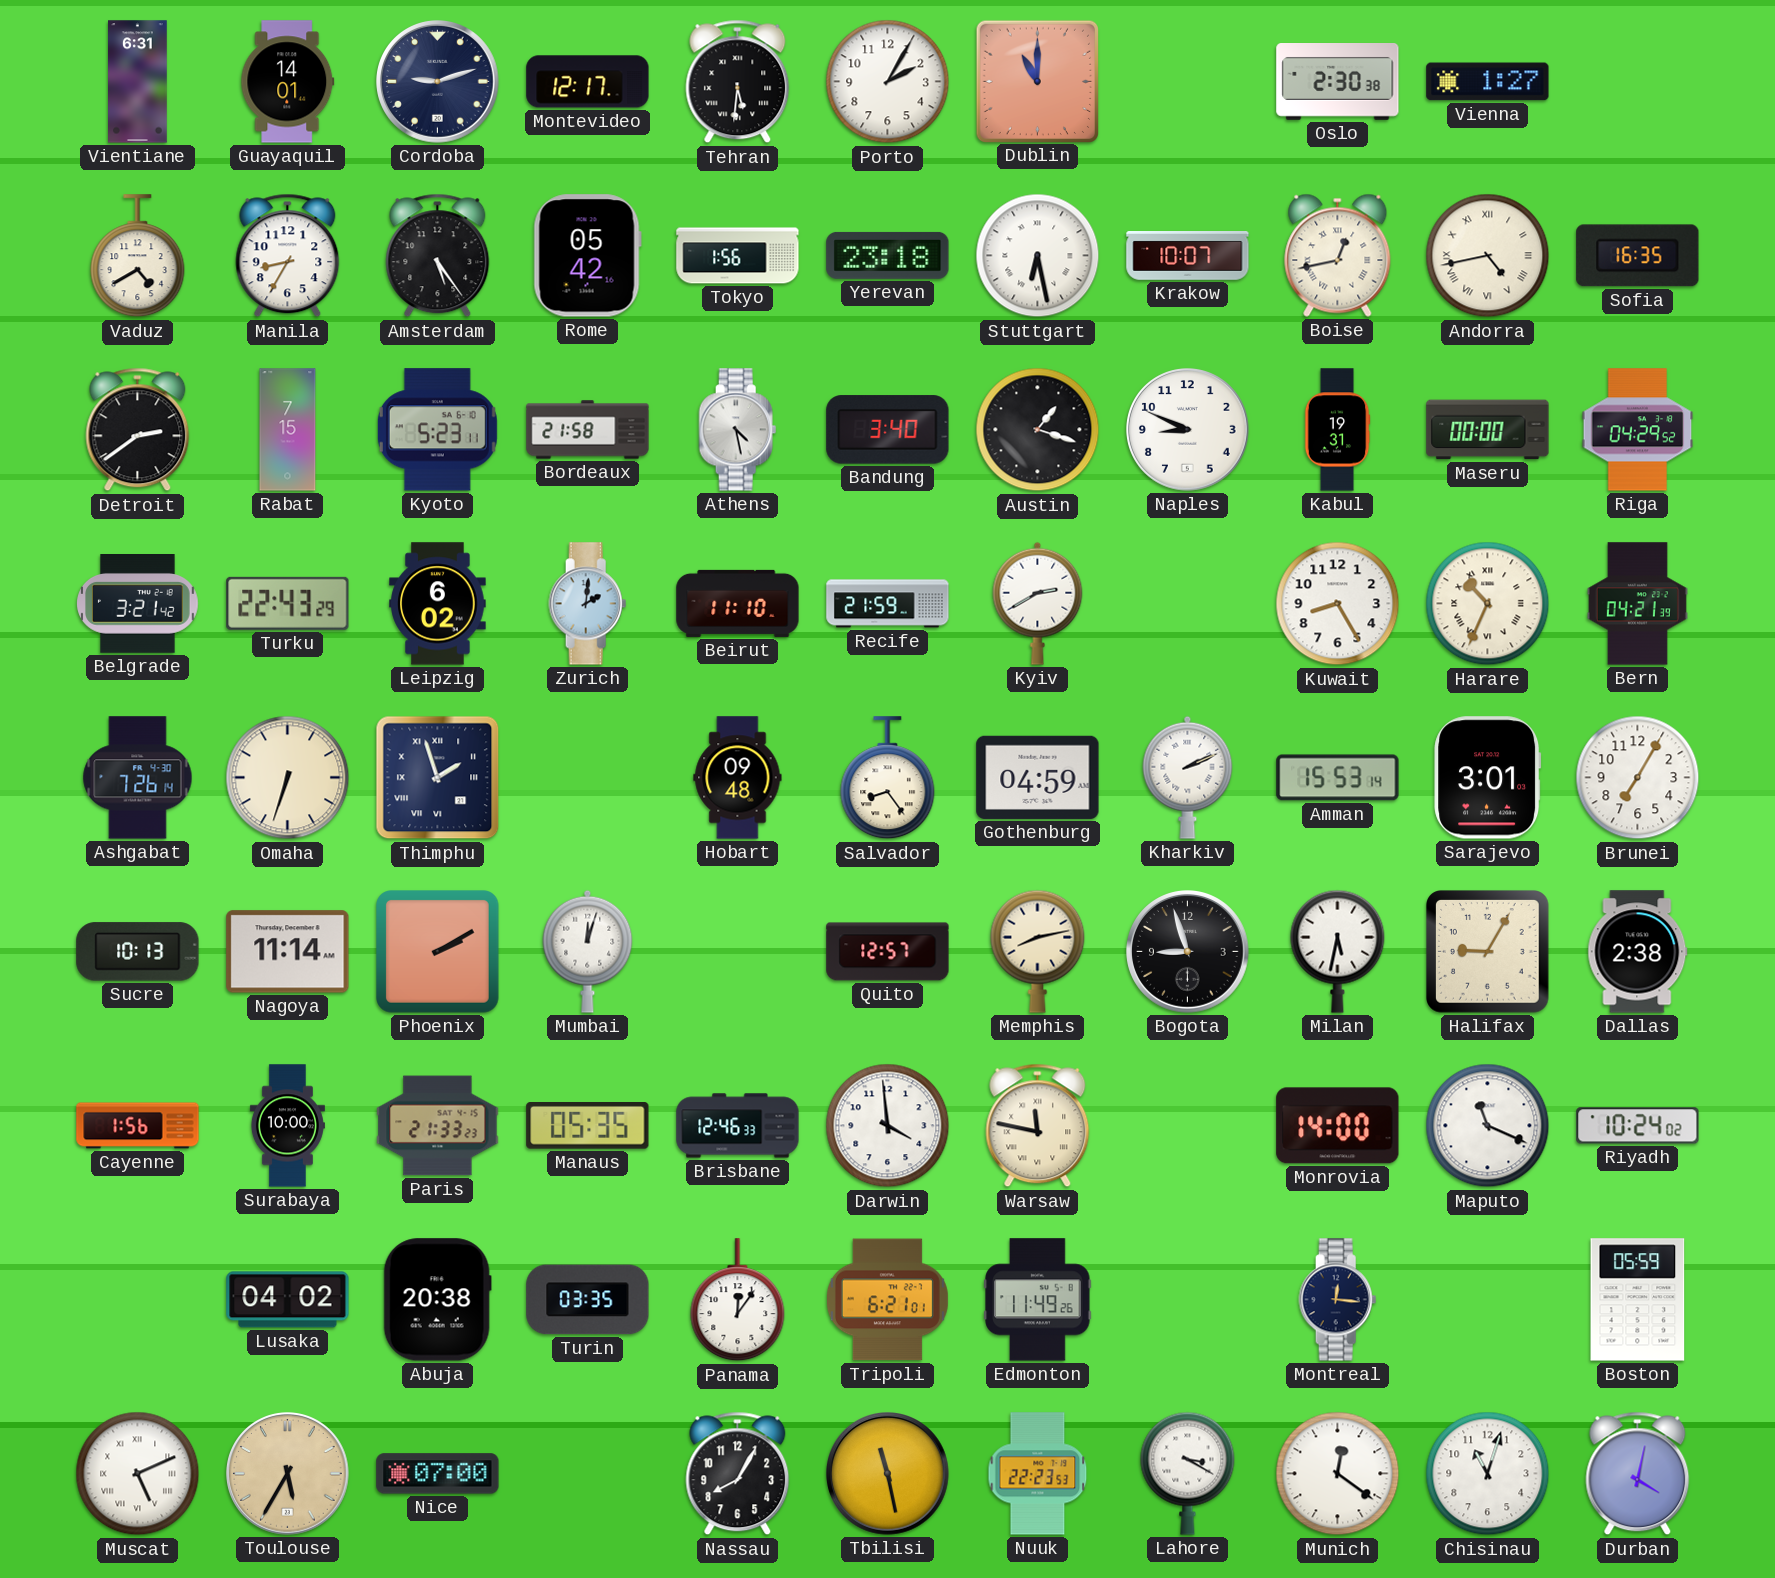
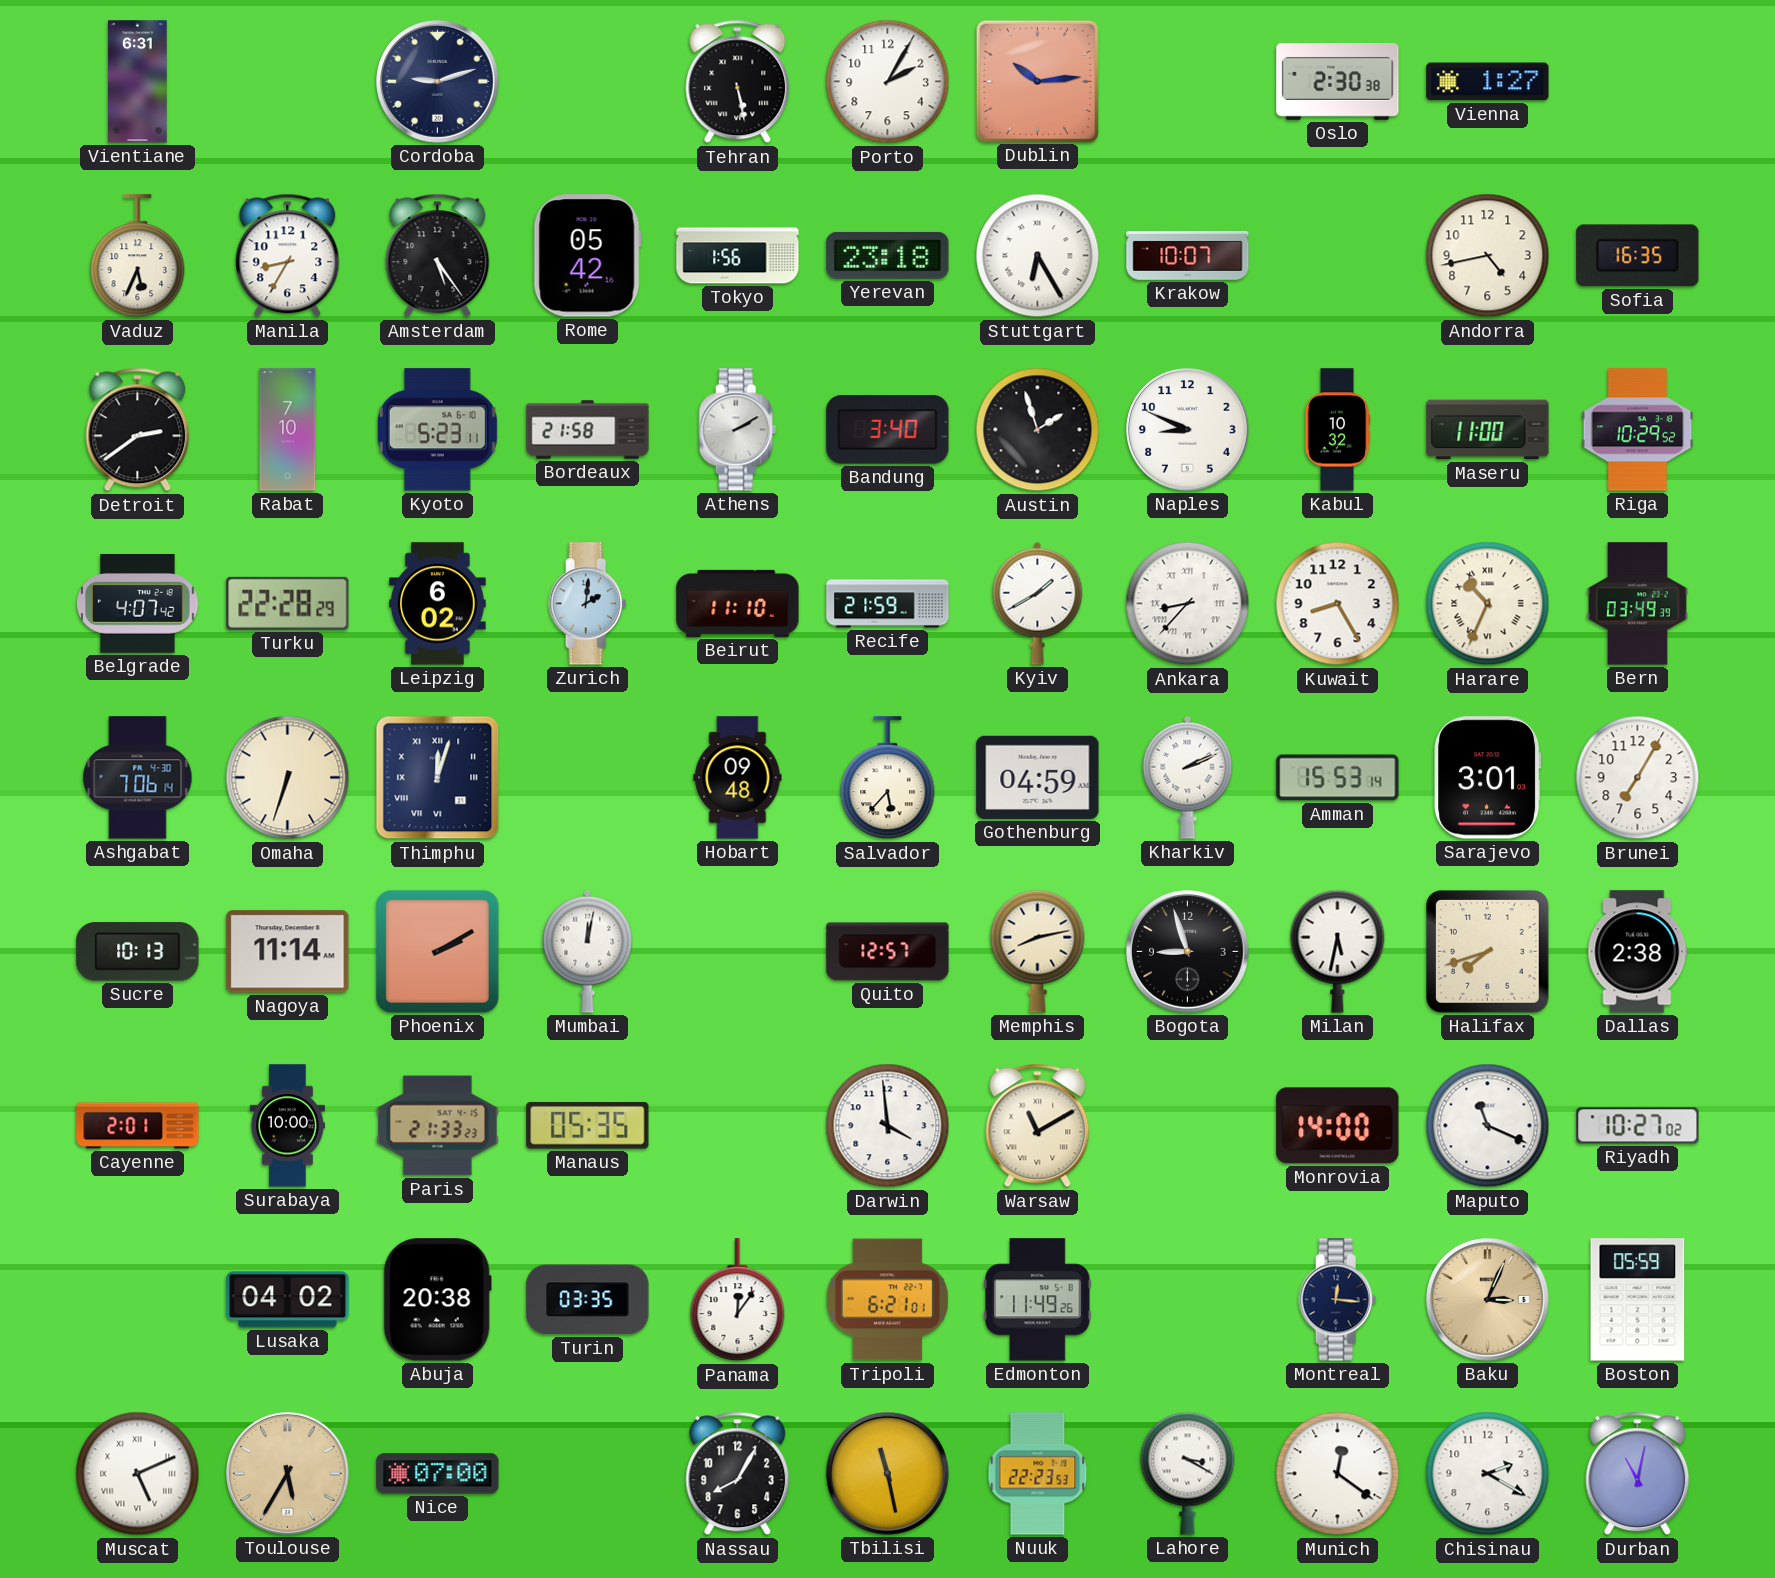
Guayaquil: 14:01 -> none
Montevideo: 12:17 -> none
Tehran: 5:31 -> 5:28
Dublin: 11:00 -> 10:14
Vaduz: 4:40 -> 5:34
Stuttgart: 6:28 -> 6:25
Boise: 12:43 -> none
Andorra numerals: Roman -> Arabic
Rabat: 7:15 -> 7:10
Athens: 4:28 -> 2:10
Austin: 1:18 -> 1:57
Kabul: 19:31 -> 10:32
Maseru: 00:00 -> 11:00
Riga: 04:29 -> 10:29
Belgrade: 3:21 -> 4:07
Turku: 22:43 -> 22:28
Kyiv: 2:40 -> 1:40
Ankara: none -> 8:37
Bern: 04:21 -> 03:49
Ashgabat: 7:26 -> 7:06
Thimphu: 1:57 -> 12:03
Salvador: 8:24 -> 5:37
Mumbai: 12:03 -> 12:02
Halifax: 9:05 -> 7:42
Cayenne: 1:56 -> 2:01
Brisbane: 12:46 -> none
Warsaw: 11:47 -> 11:10
Riyadh: 10:24 -> 10:27
Baku: none -> 3:04
Chisinau: 11:03 -> 2:20
Durban: 4:02 -> 11:02
